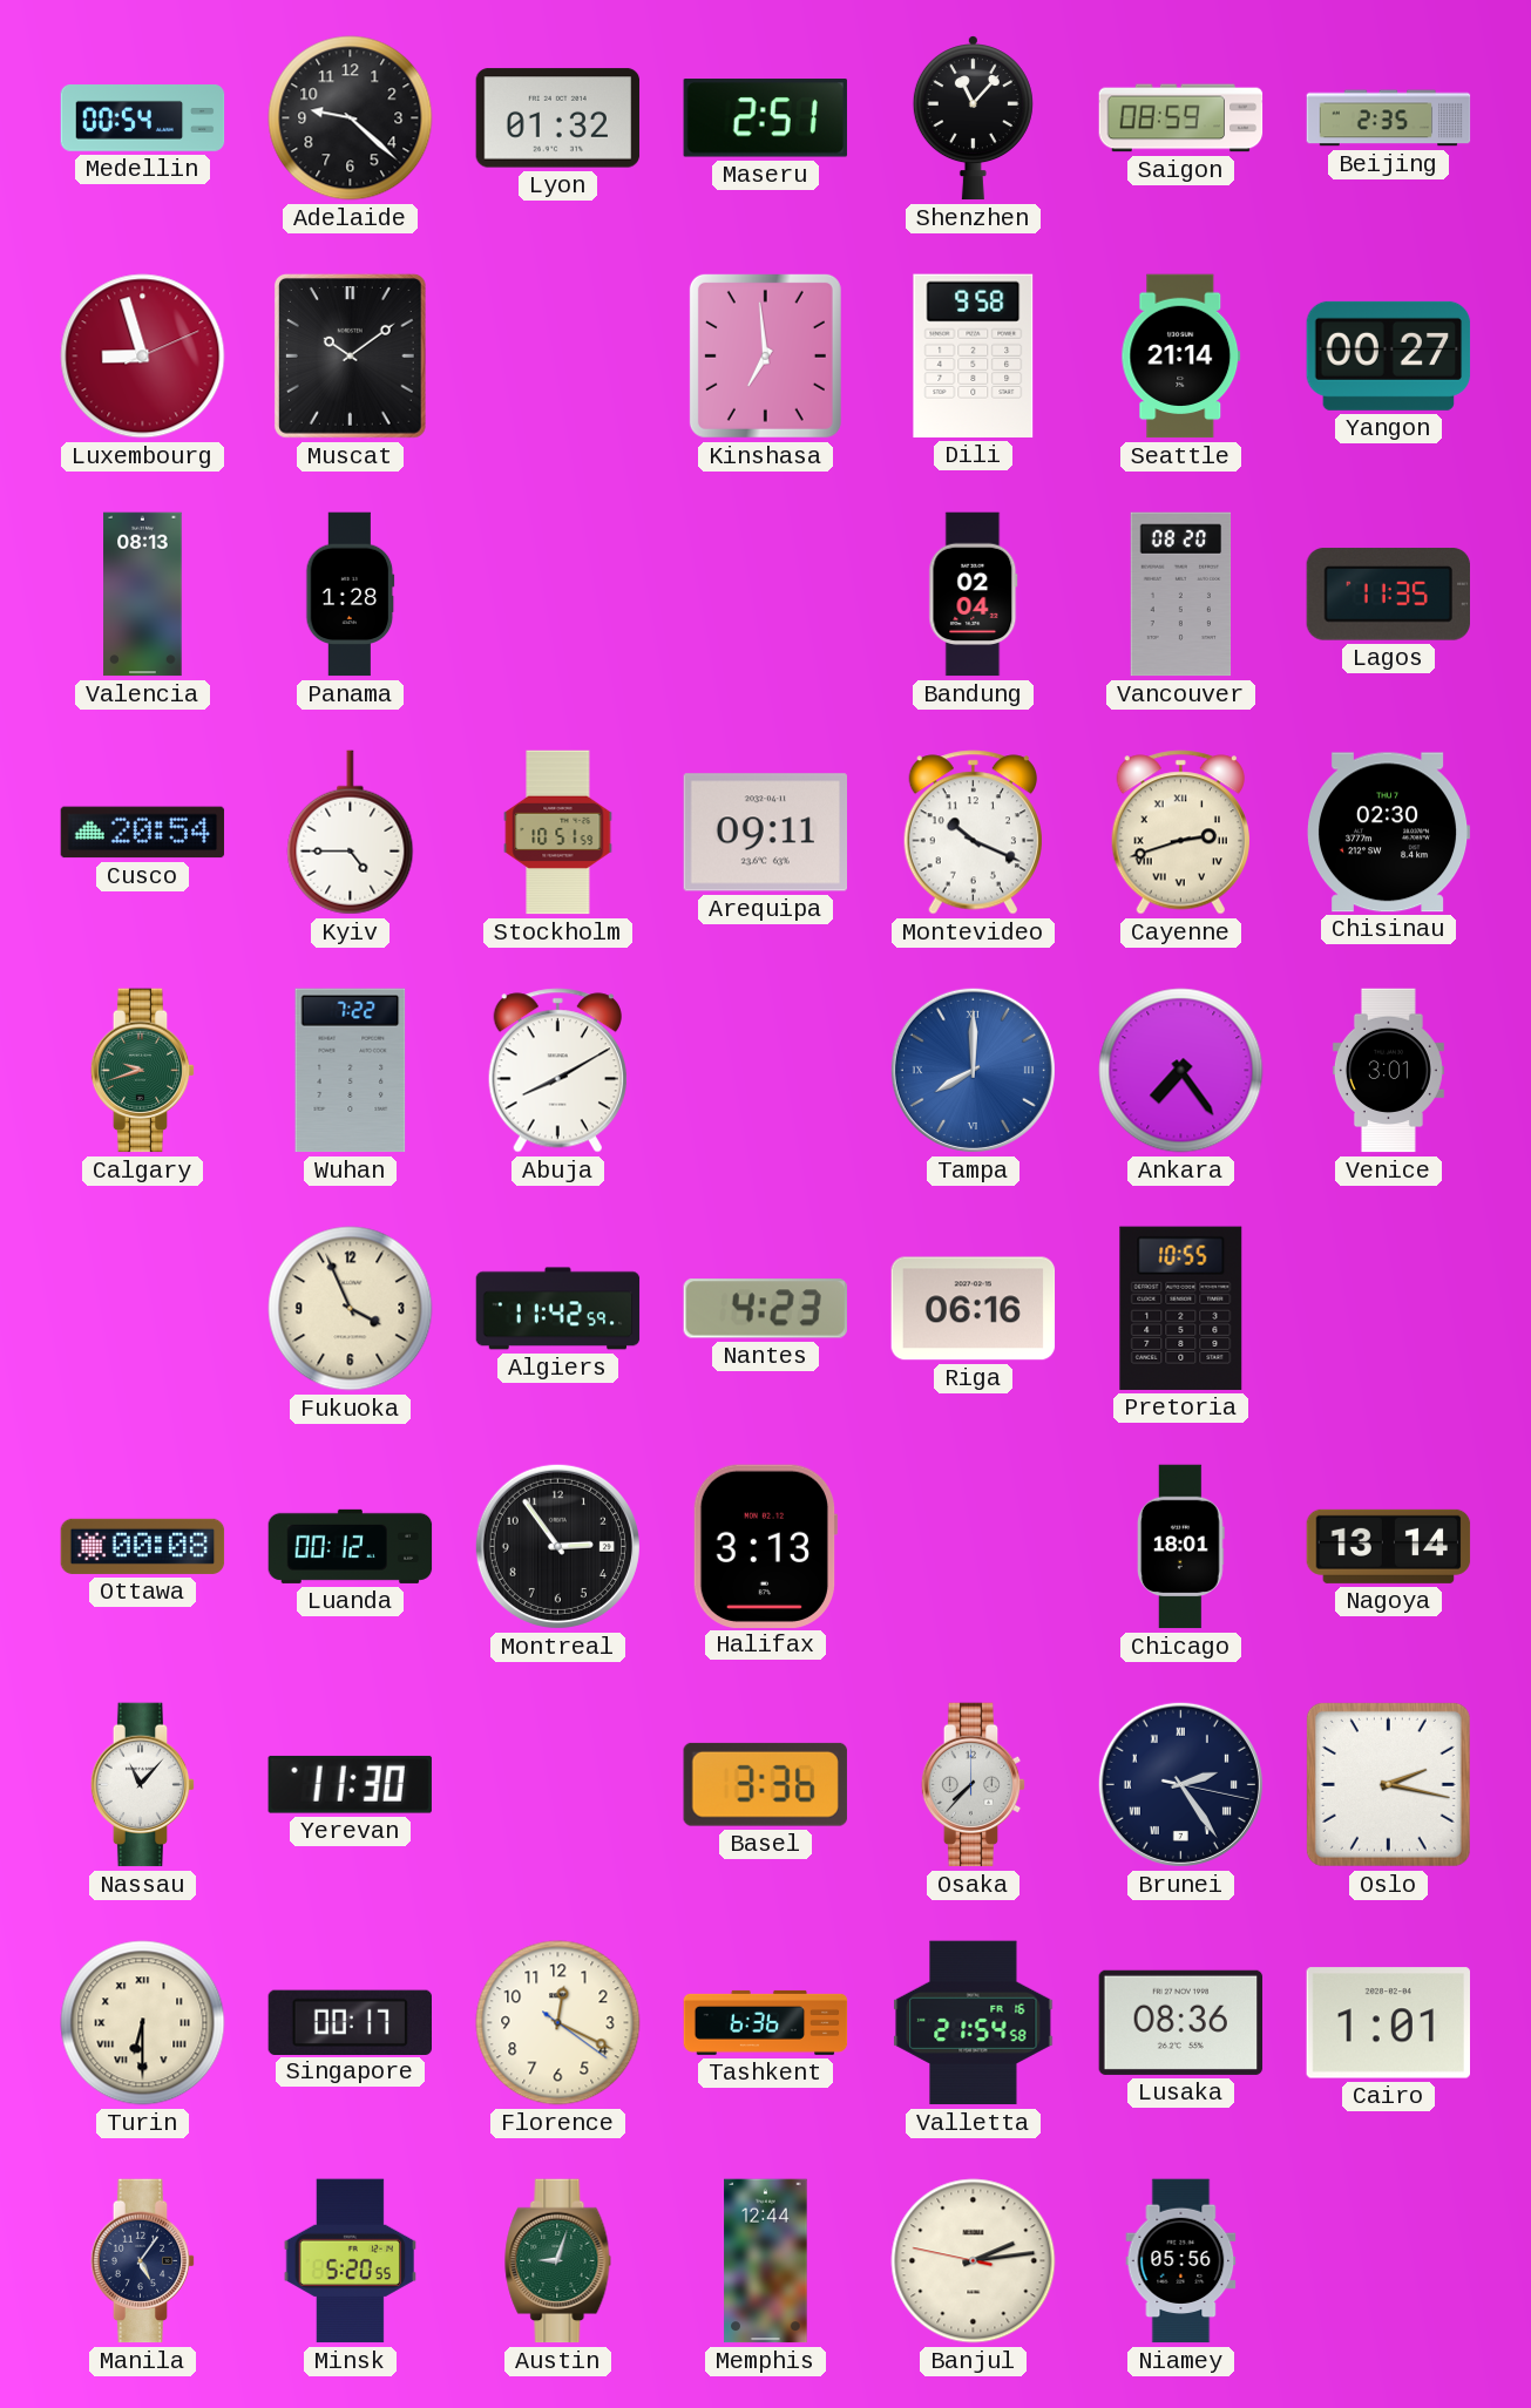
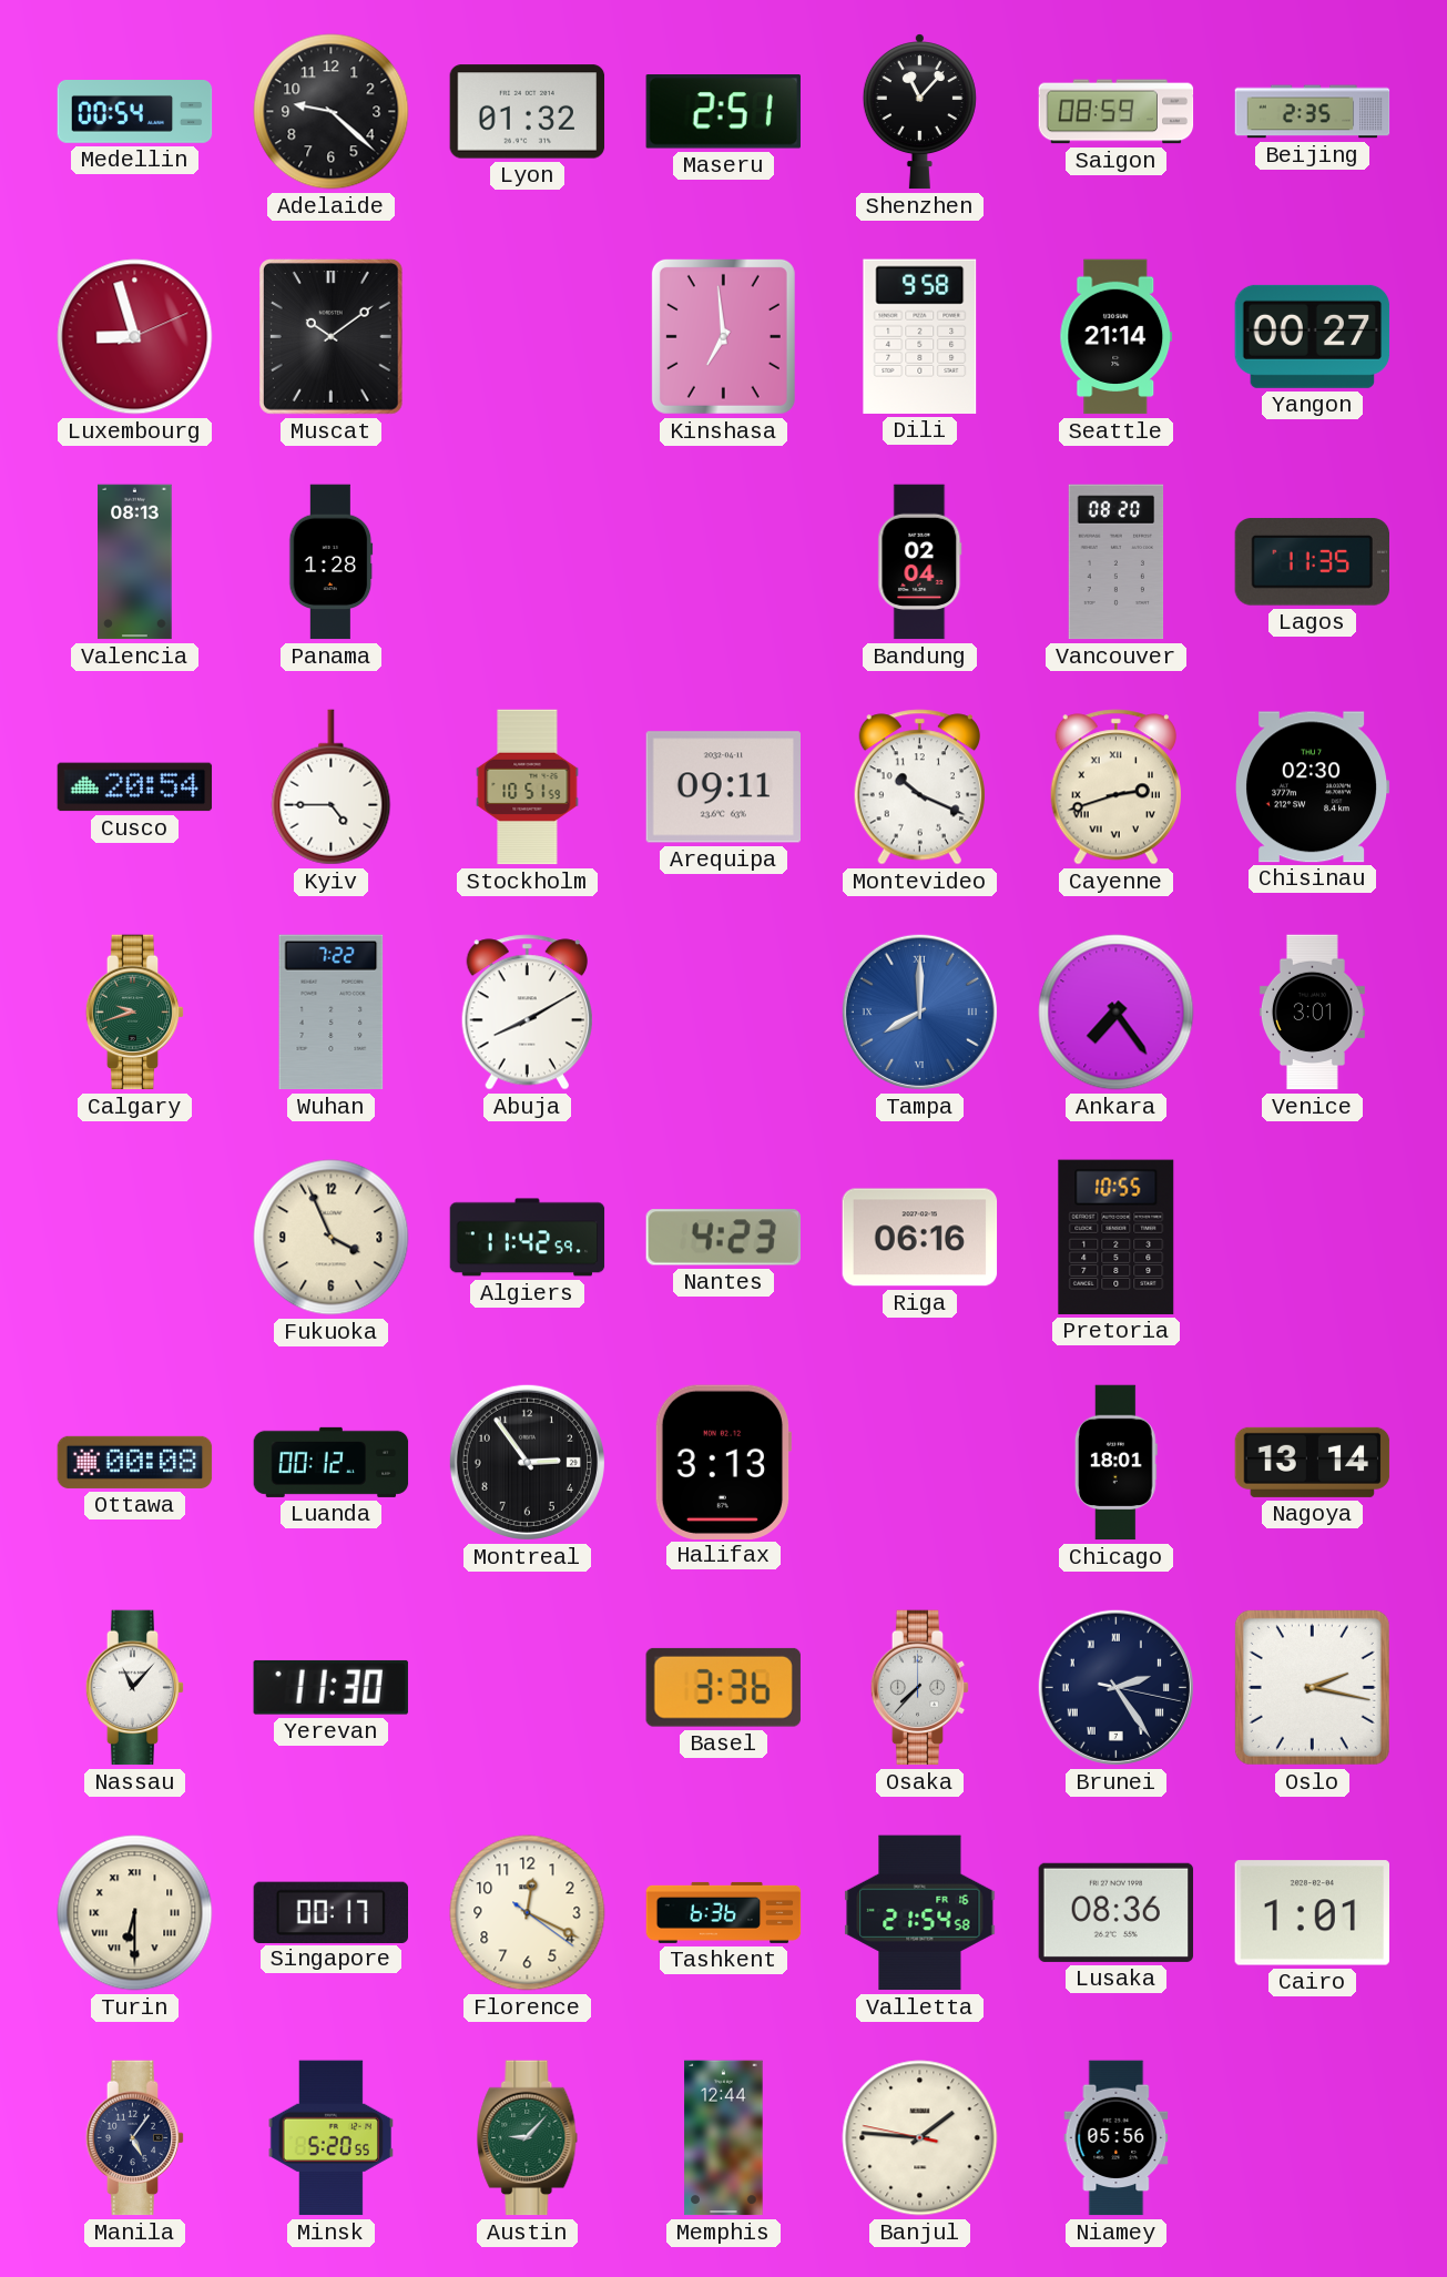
Austin: 9:03 -> 9:07
Banjul: 2:13 -> 1:45
